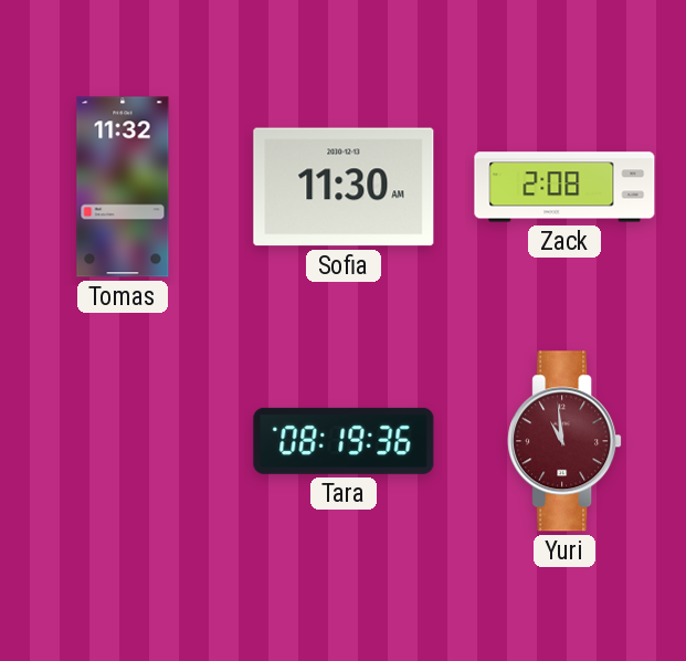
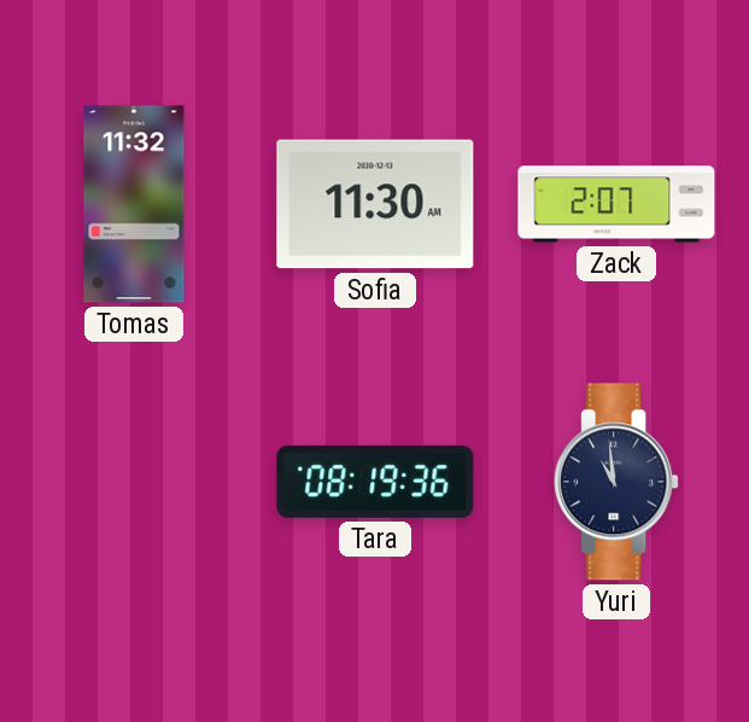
Zack: 2:08 -> 2:07
Yuri dial: burgundy -> navy
